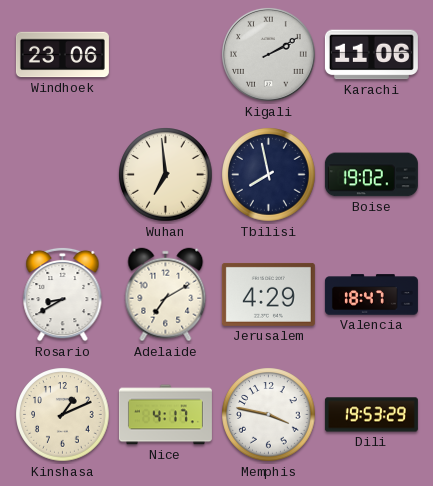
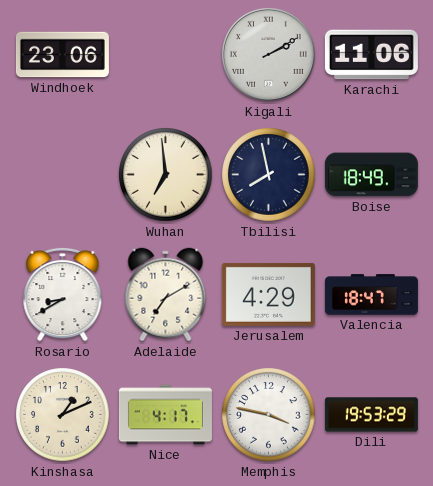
Boise: 19:02 -> 18:49
